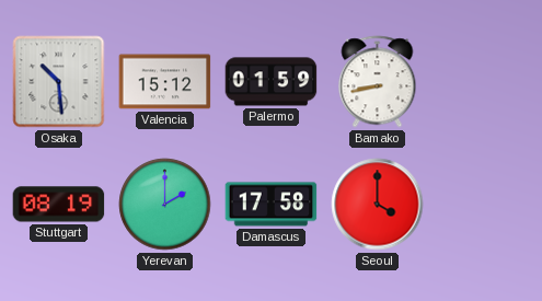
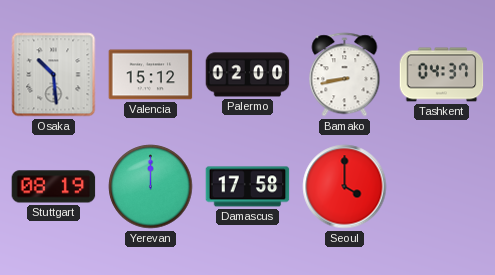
Palermo: 01:59 -> 02:00
Tashkent: none -> 04:37
Yerevan: 2:00 -> 12:00
